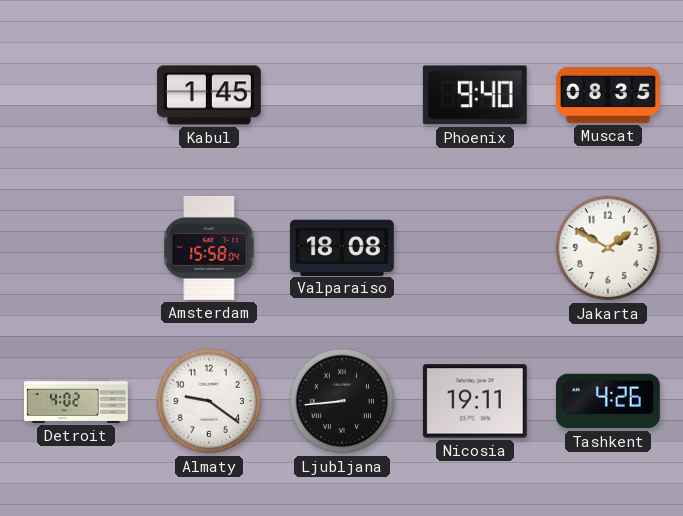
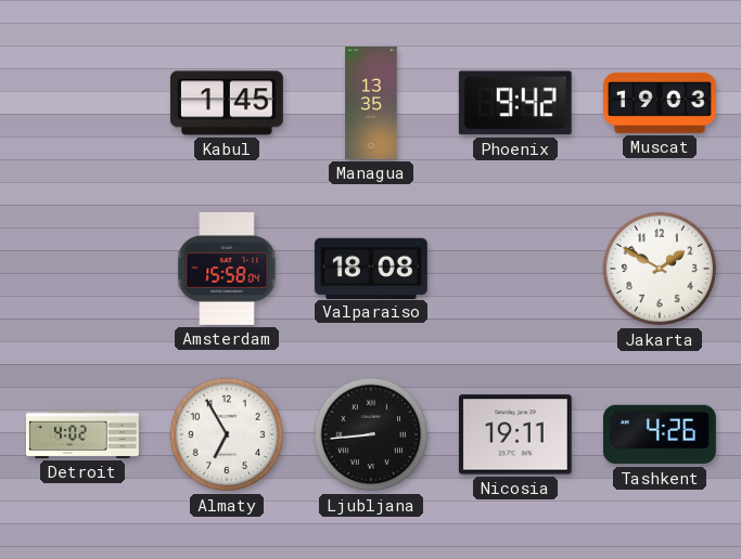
Managua: none -> 13:35
Phoenix: 9:40 -> 9:42
Muscat: 08:35 -> 19:03
Almaty: 9:21 -> 6:55
